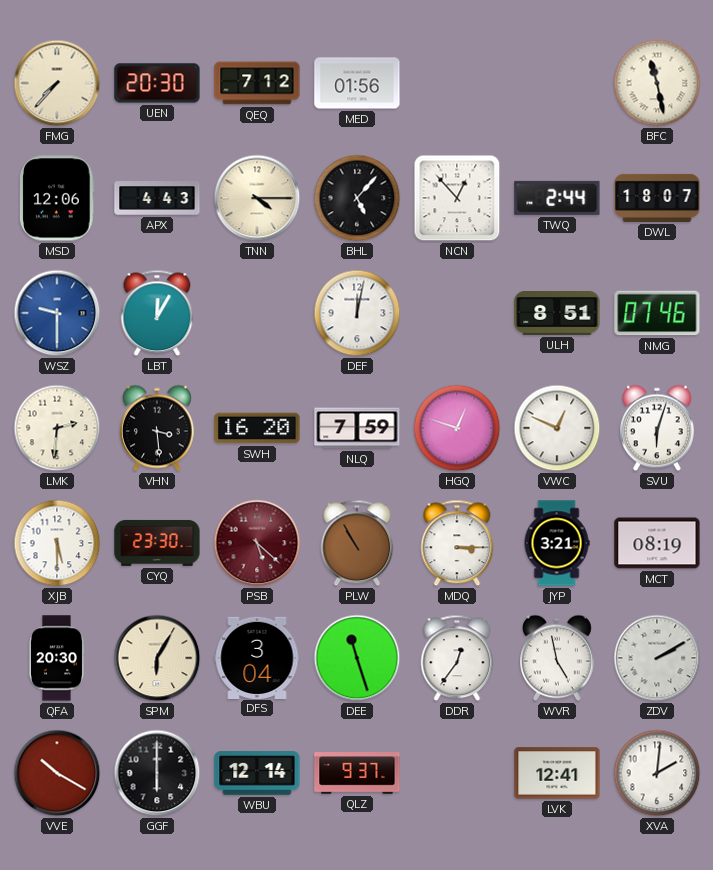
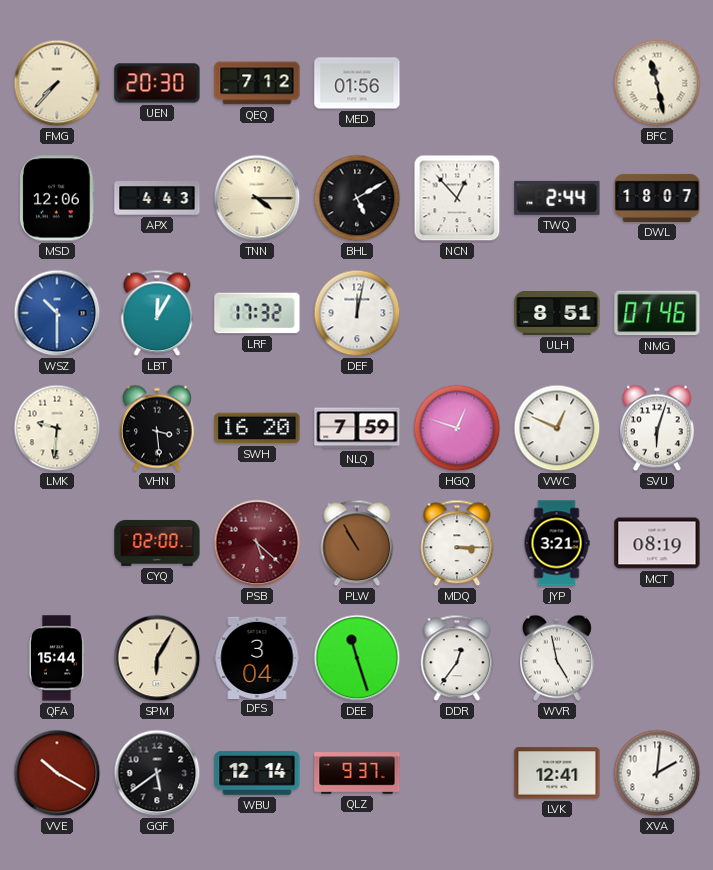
BHL: 5:07 -> 5:10
WSZ: 9:30 -> 10:30
LRF: none -> 17:32
LMK: 2:31 -> 9:31
XJB: 5:30 -> none
CYQ: 23:30 -> 02:00
QFA: 20:30 -> 15:44
ZDV: 2:10 -> none
GGF: 6:00 -> 5:39
